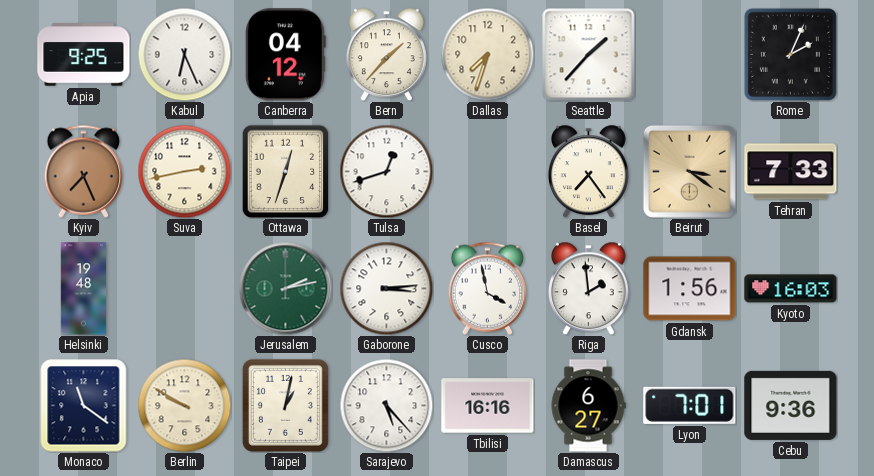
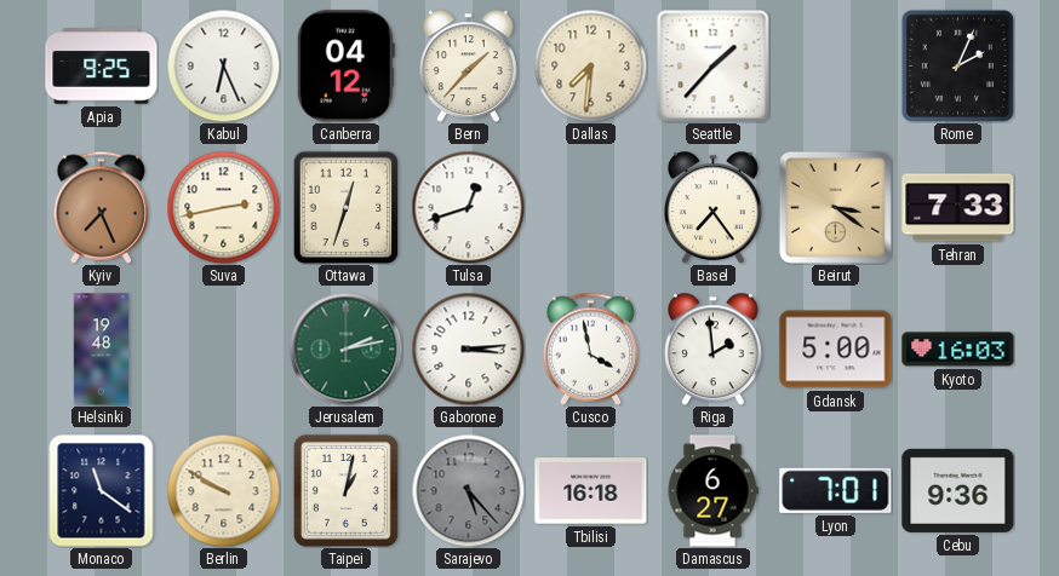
Dallas: 7:33 -> 7:31
Gdansk: 1:56 -> 5:00
Sarajevo dial: white -> grey
Tbilisi: 16:16 -> 16:18
